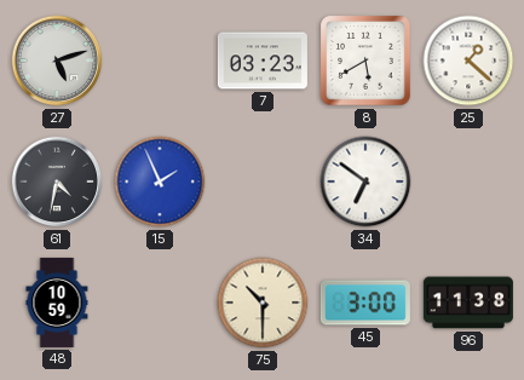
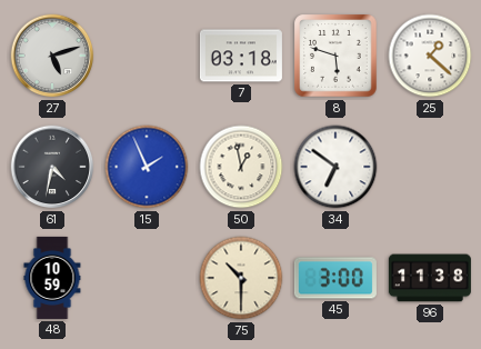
7: 03:23 -> 03:18
8: 5:40 -> 5:48
50: none -> 12:58
